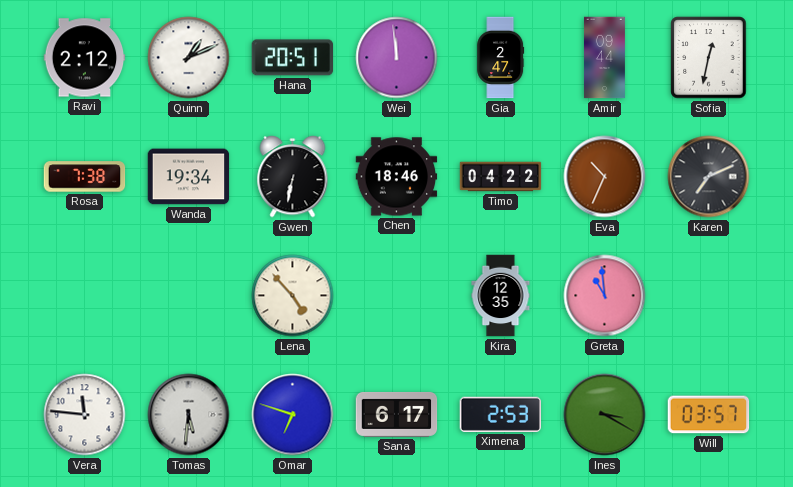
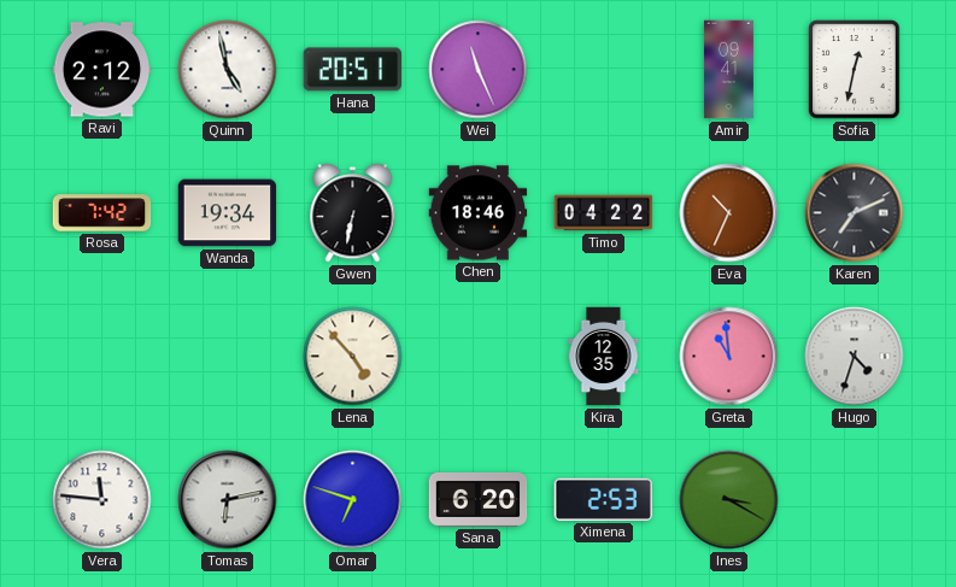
Quinn: 1:11 -> 4:58
Wei: 11:59 -> 11:26
Gia: 2:47 -> none
Amir: 09:44 -> 09:41
Rosa: 7:38 -> 7:42
Hugo: none -> 4:33
Tomas: 5:31 -> 6:13
Sana: 6:17 -> 6:20
Will: 03:57 -> none
